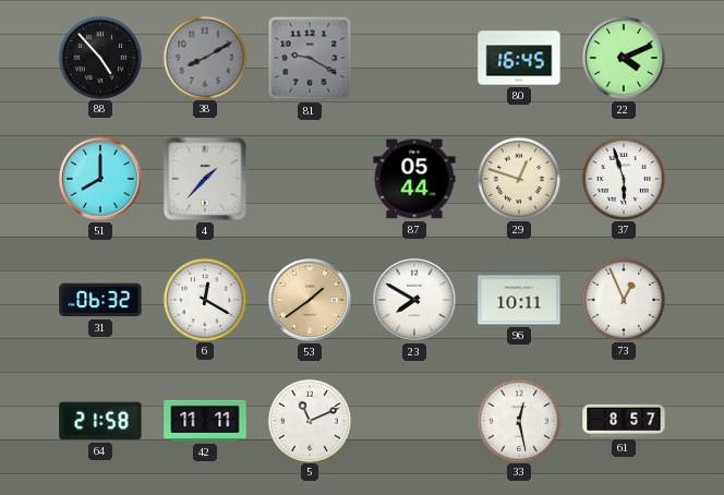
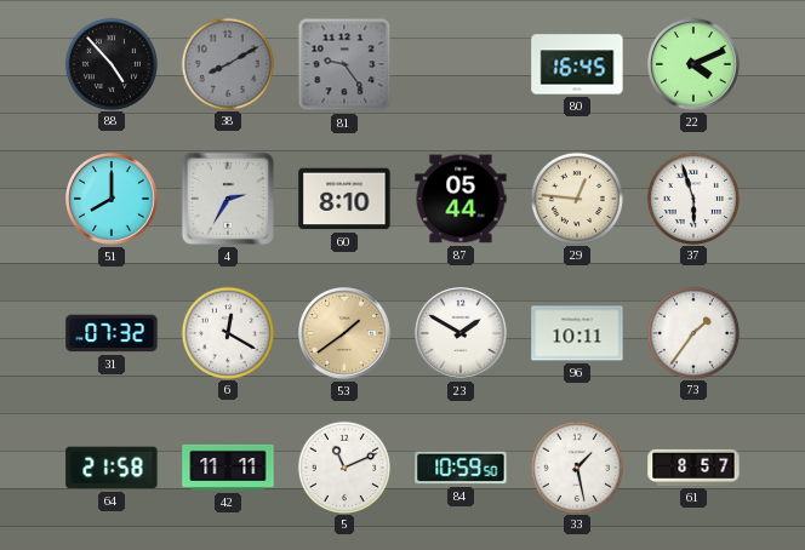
81: 9:20 -> 9:24
4: 1:37 -> 2:35
60: none -> 8:10
29: 12:48 -> 12:46
31: 06:32 -> 07:32
23: 7:50 -> 1:50
73: 12:56 -> 1:36
84: none -> 10:59
33: 12:28 -> 1:28
